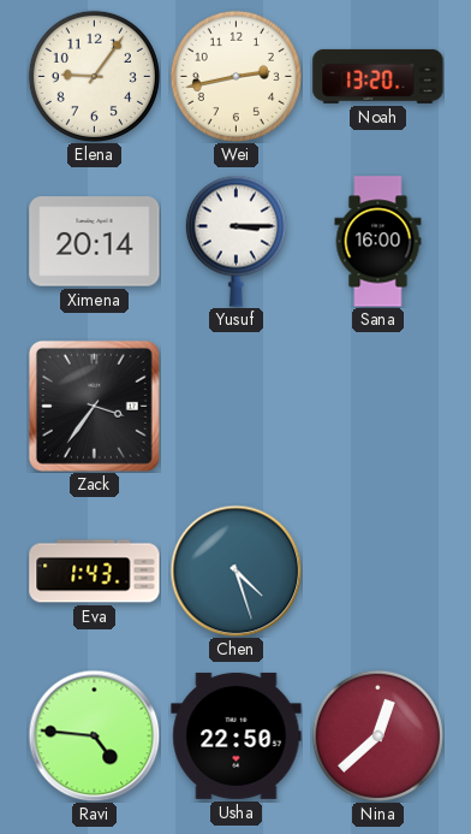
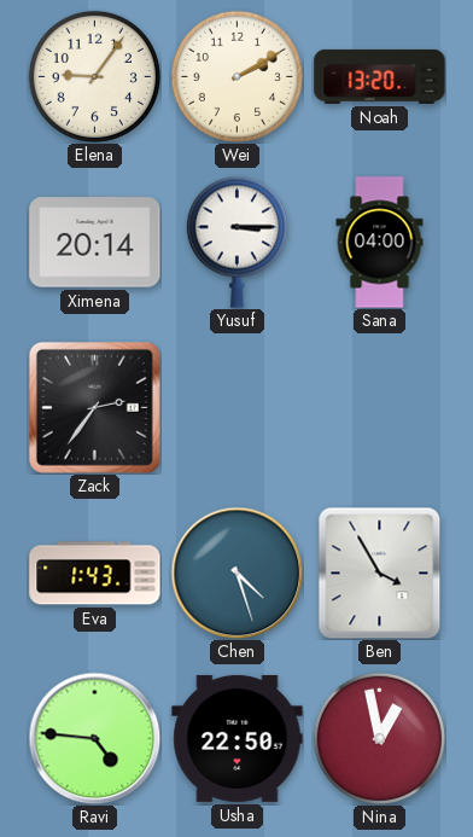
Wei: 2:43 -> 2:10
Sana: 16:00 -> 04:00
Zack: 3:36 -> 2:36
Ben: none -> 3:55
Nina: 12:38 -> 12:58
